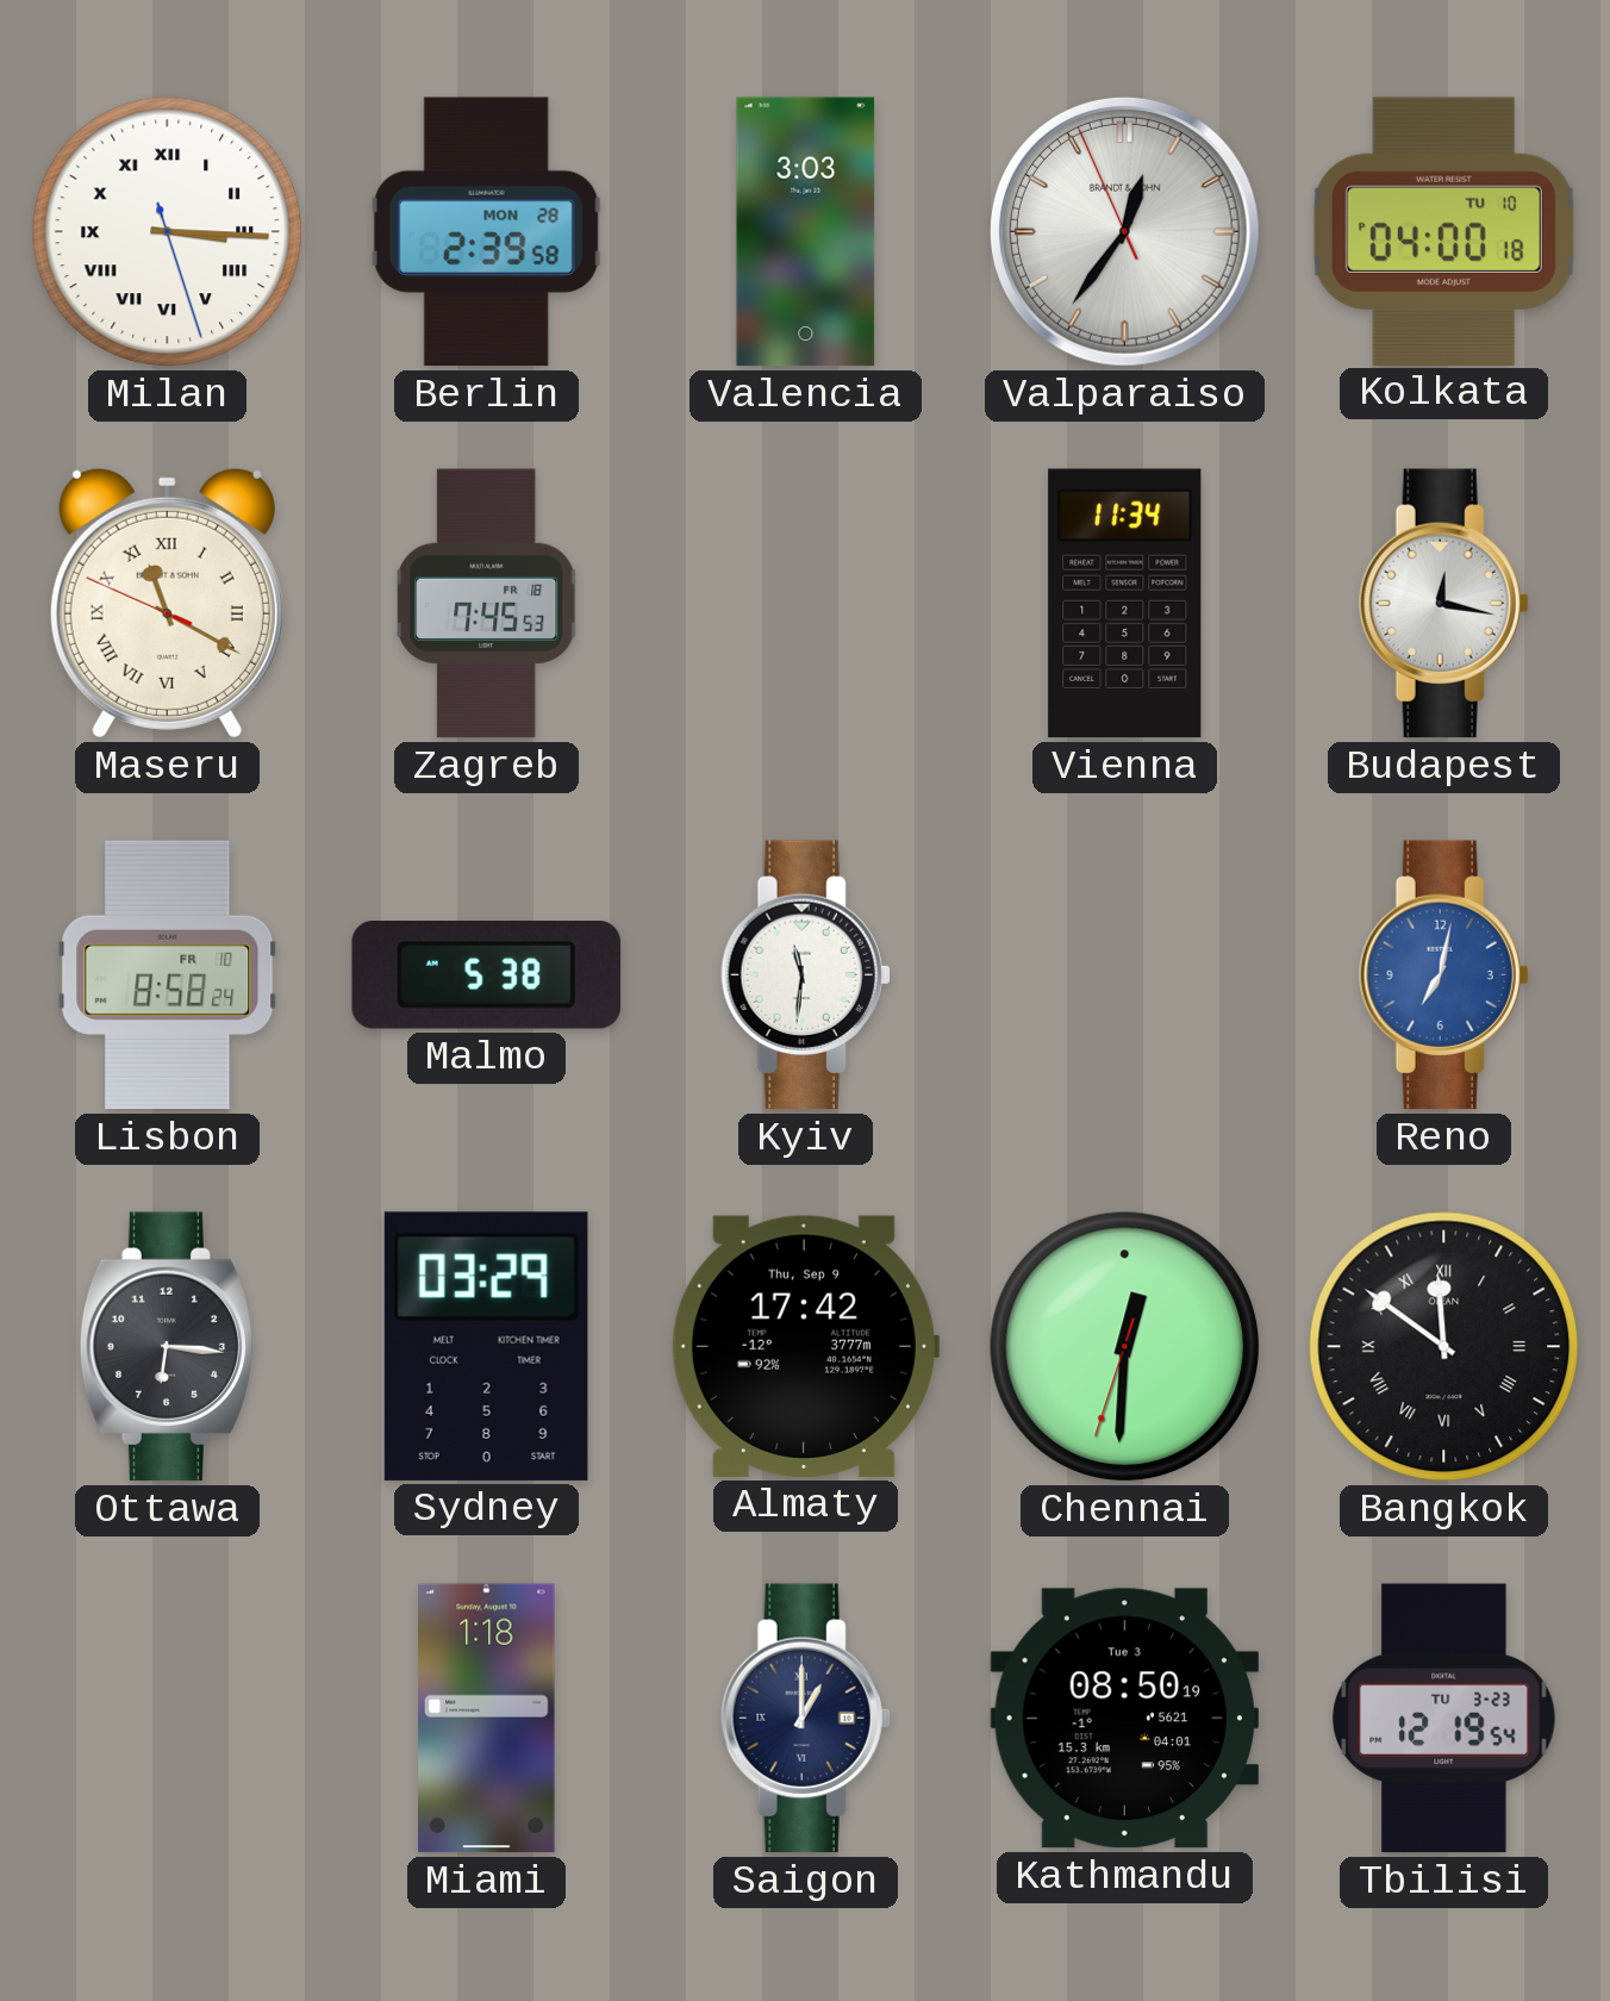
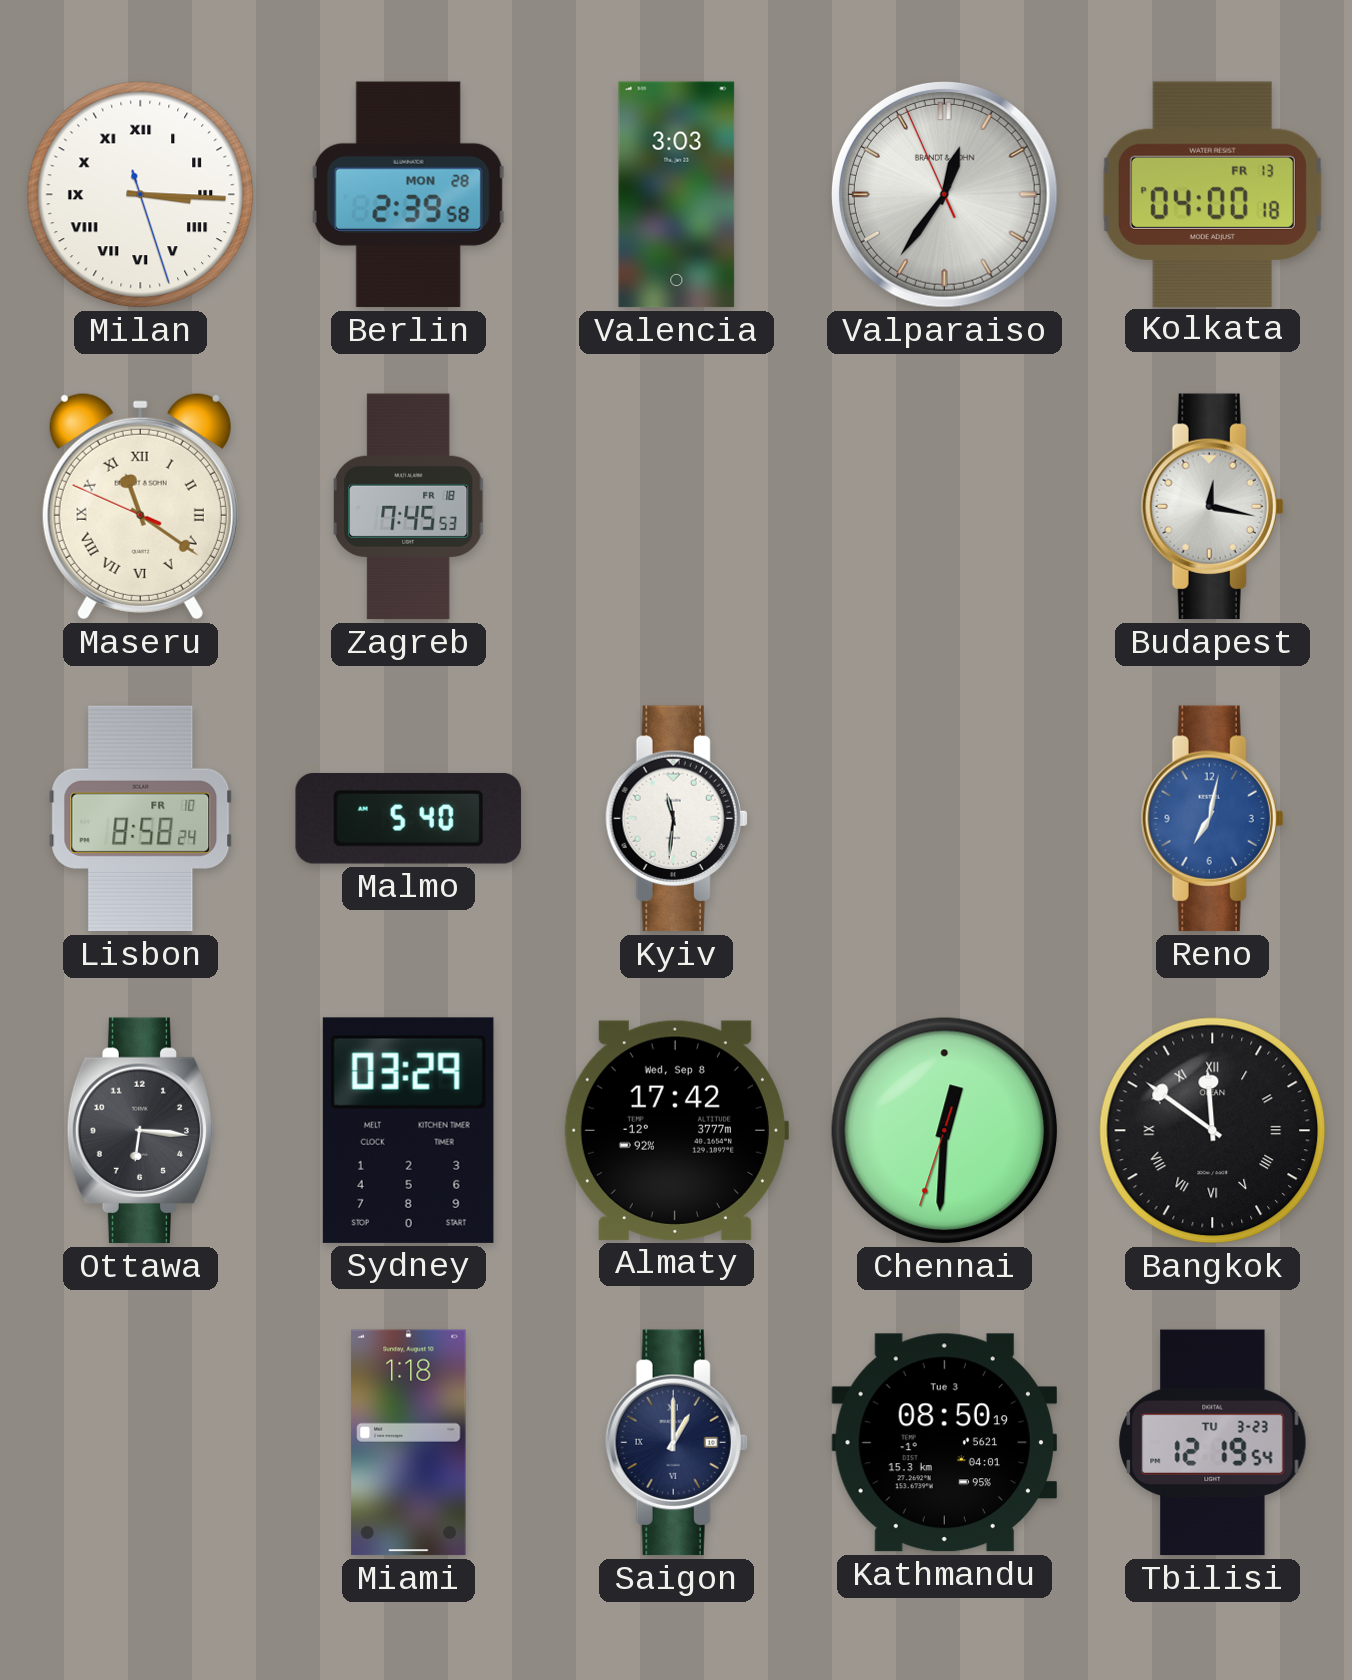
Kolkata date: TU 10 -> FR 13
Maseru: 11:19 -> 11:20
Vienna: 11:34 -> none
Malmo: 5:38 -> 5:40
Almaty date: Thu, Sep 9 -> Wed, Sep 8
